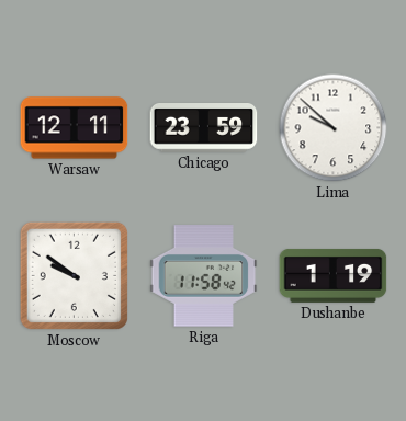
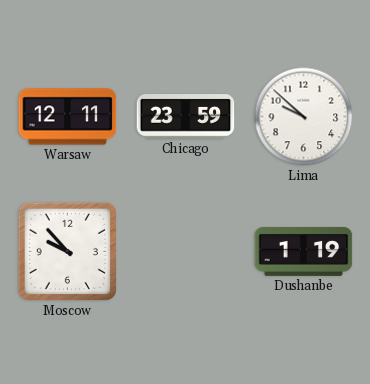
Moscow: 9:51 -> 9:53
Riga: 11:58 -> none
